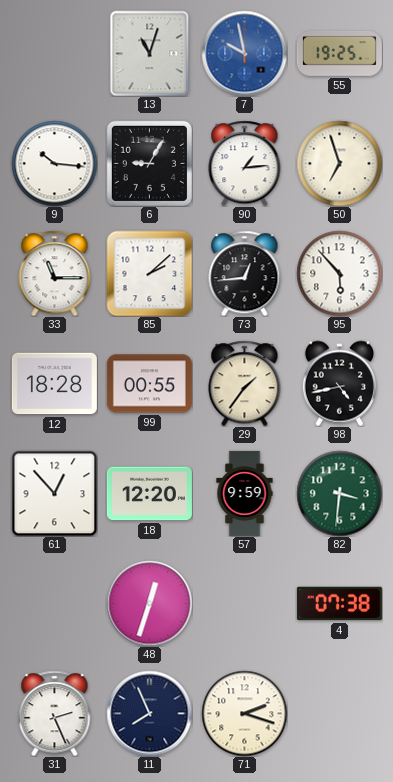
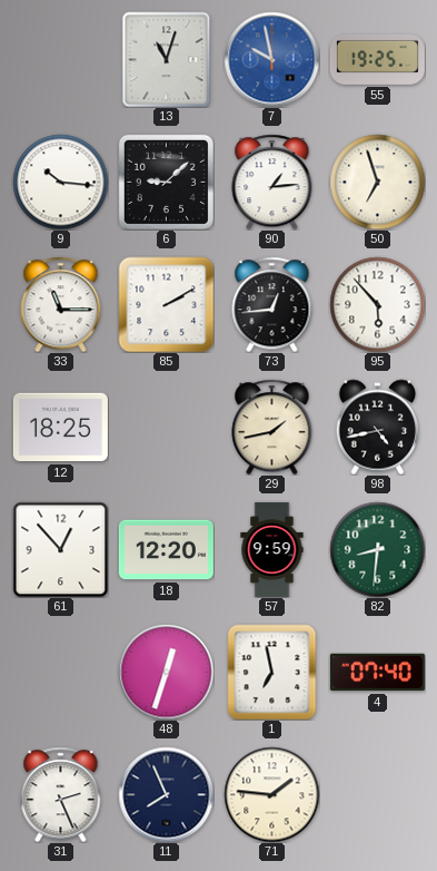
6: 9:05 -> 9:08
85: 2:08 -> 2:10
12: 18:28 -> 18:25
99: 00:55 -> none
29: 1:36 -> 1:43
82: 3:31 -> 8:31
1: none -> 6:58
4: 07:38 -> 07:40
71: 2:18 -> 1:46
